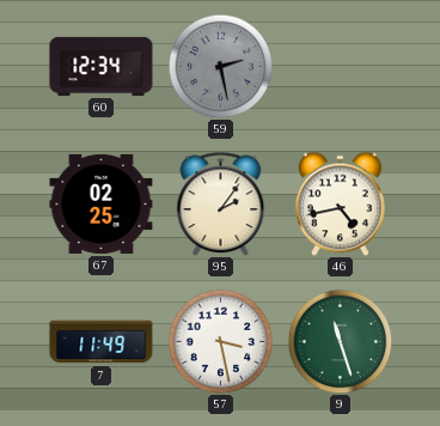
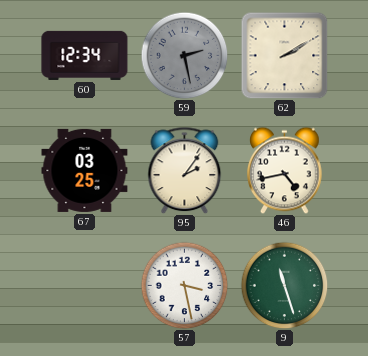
62: none -> 2:10
67: 02:25 -> 03:25
7: 11:49 -> none
